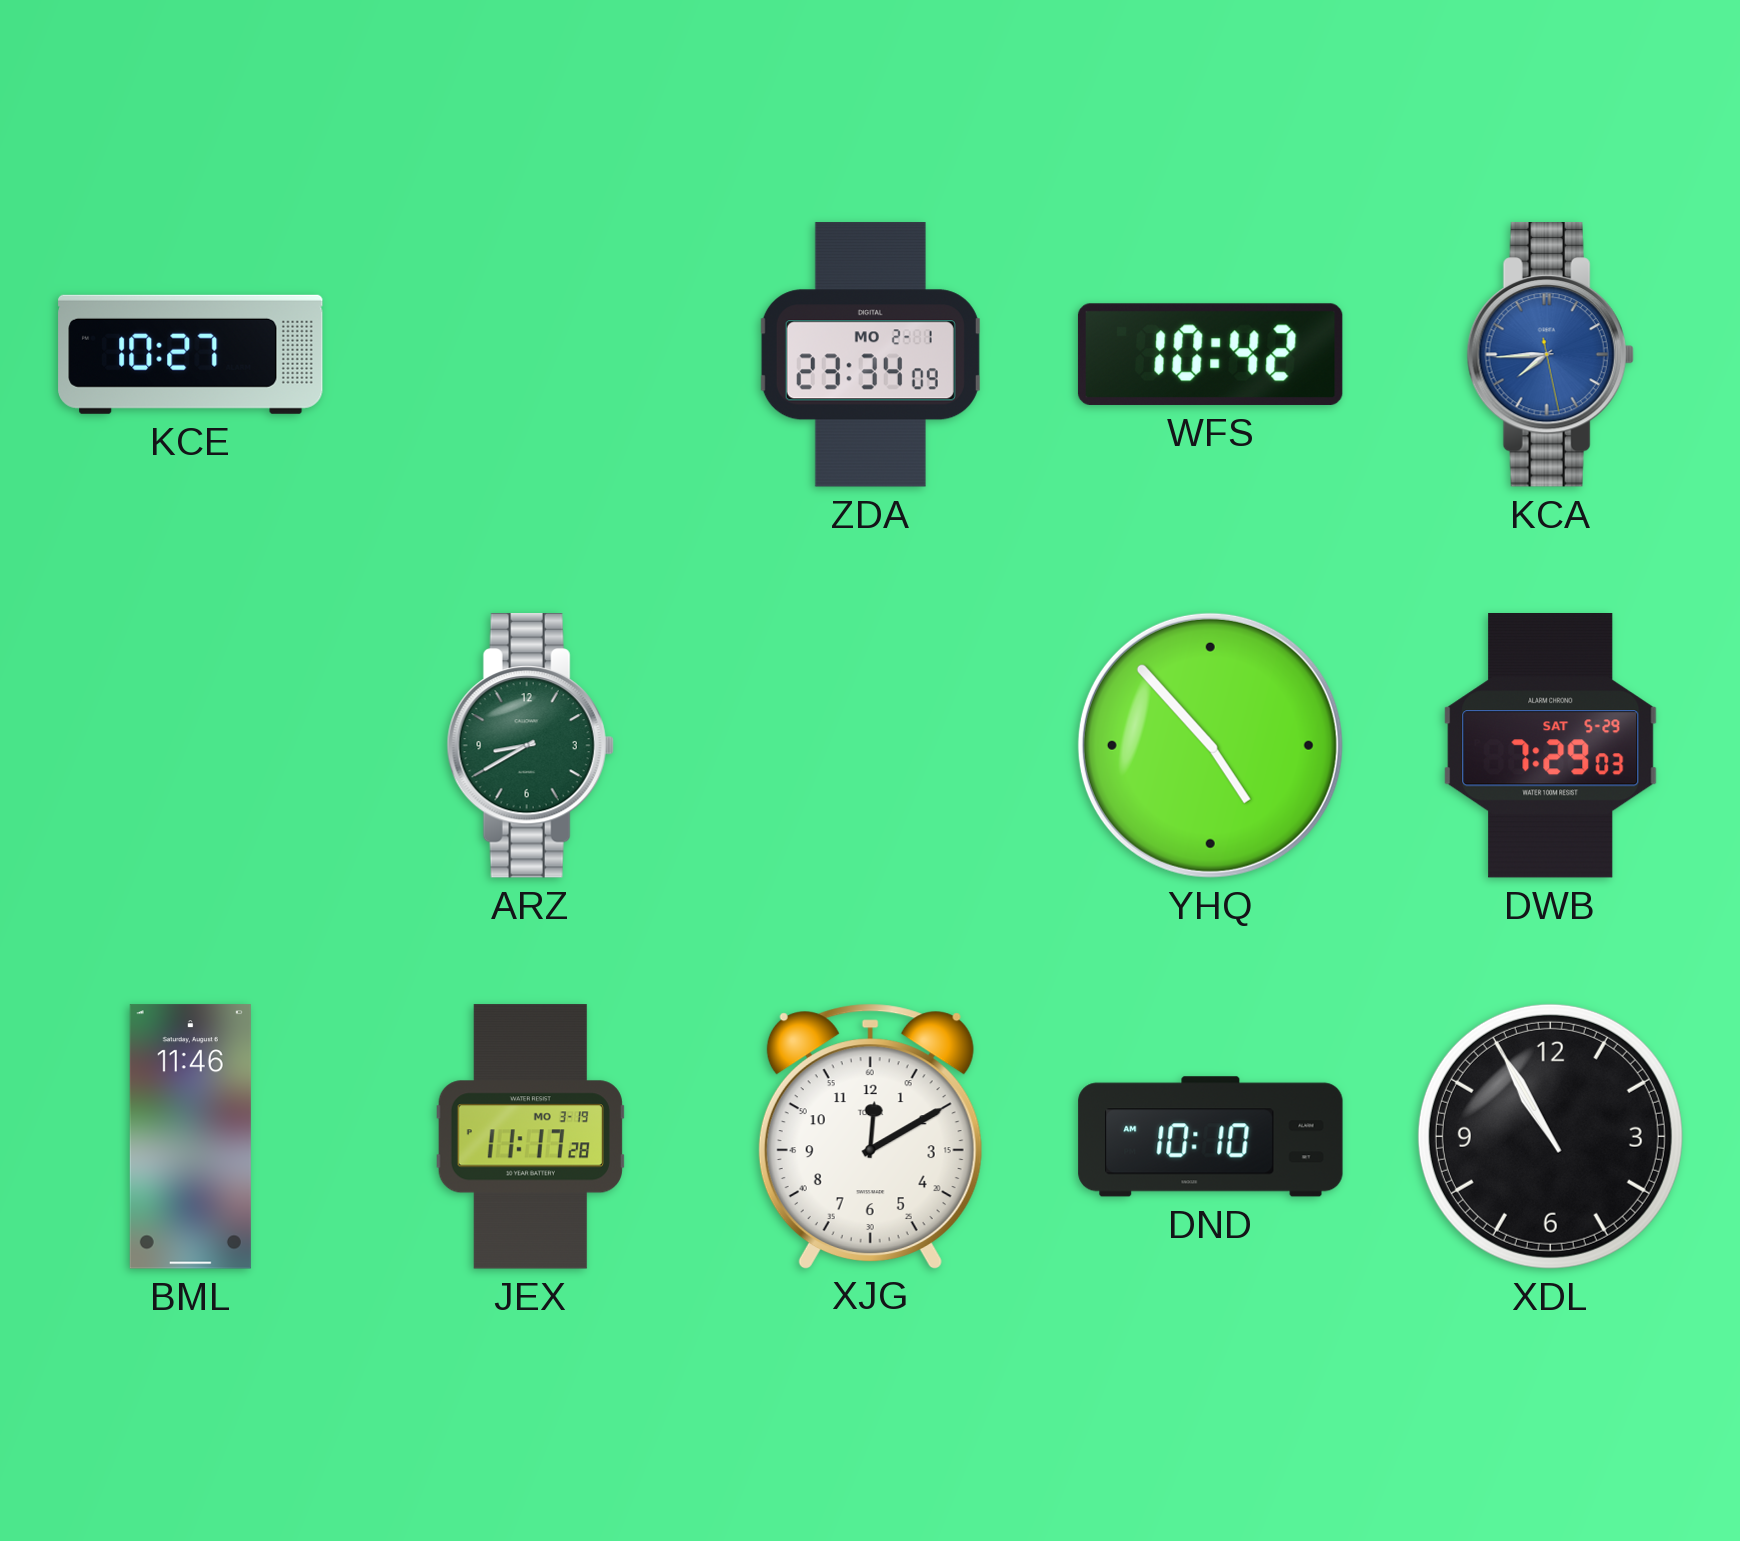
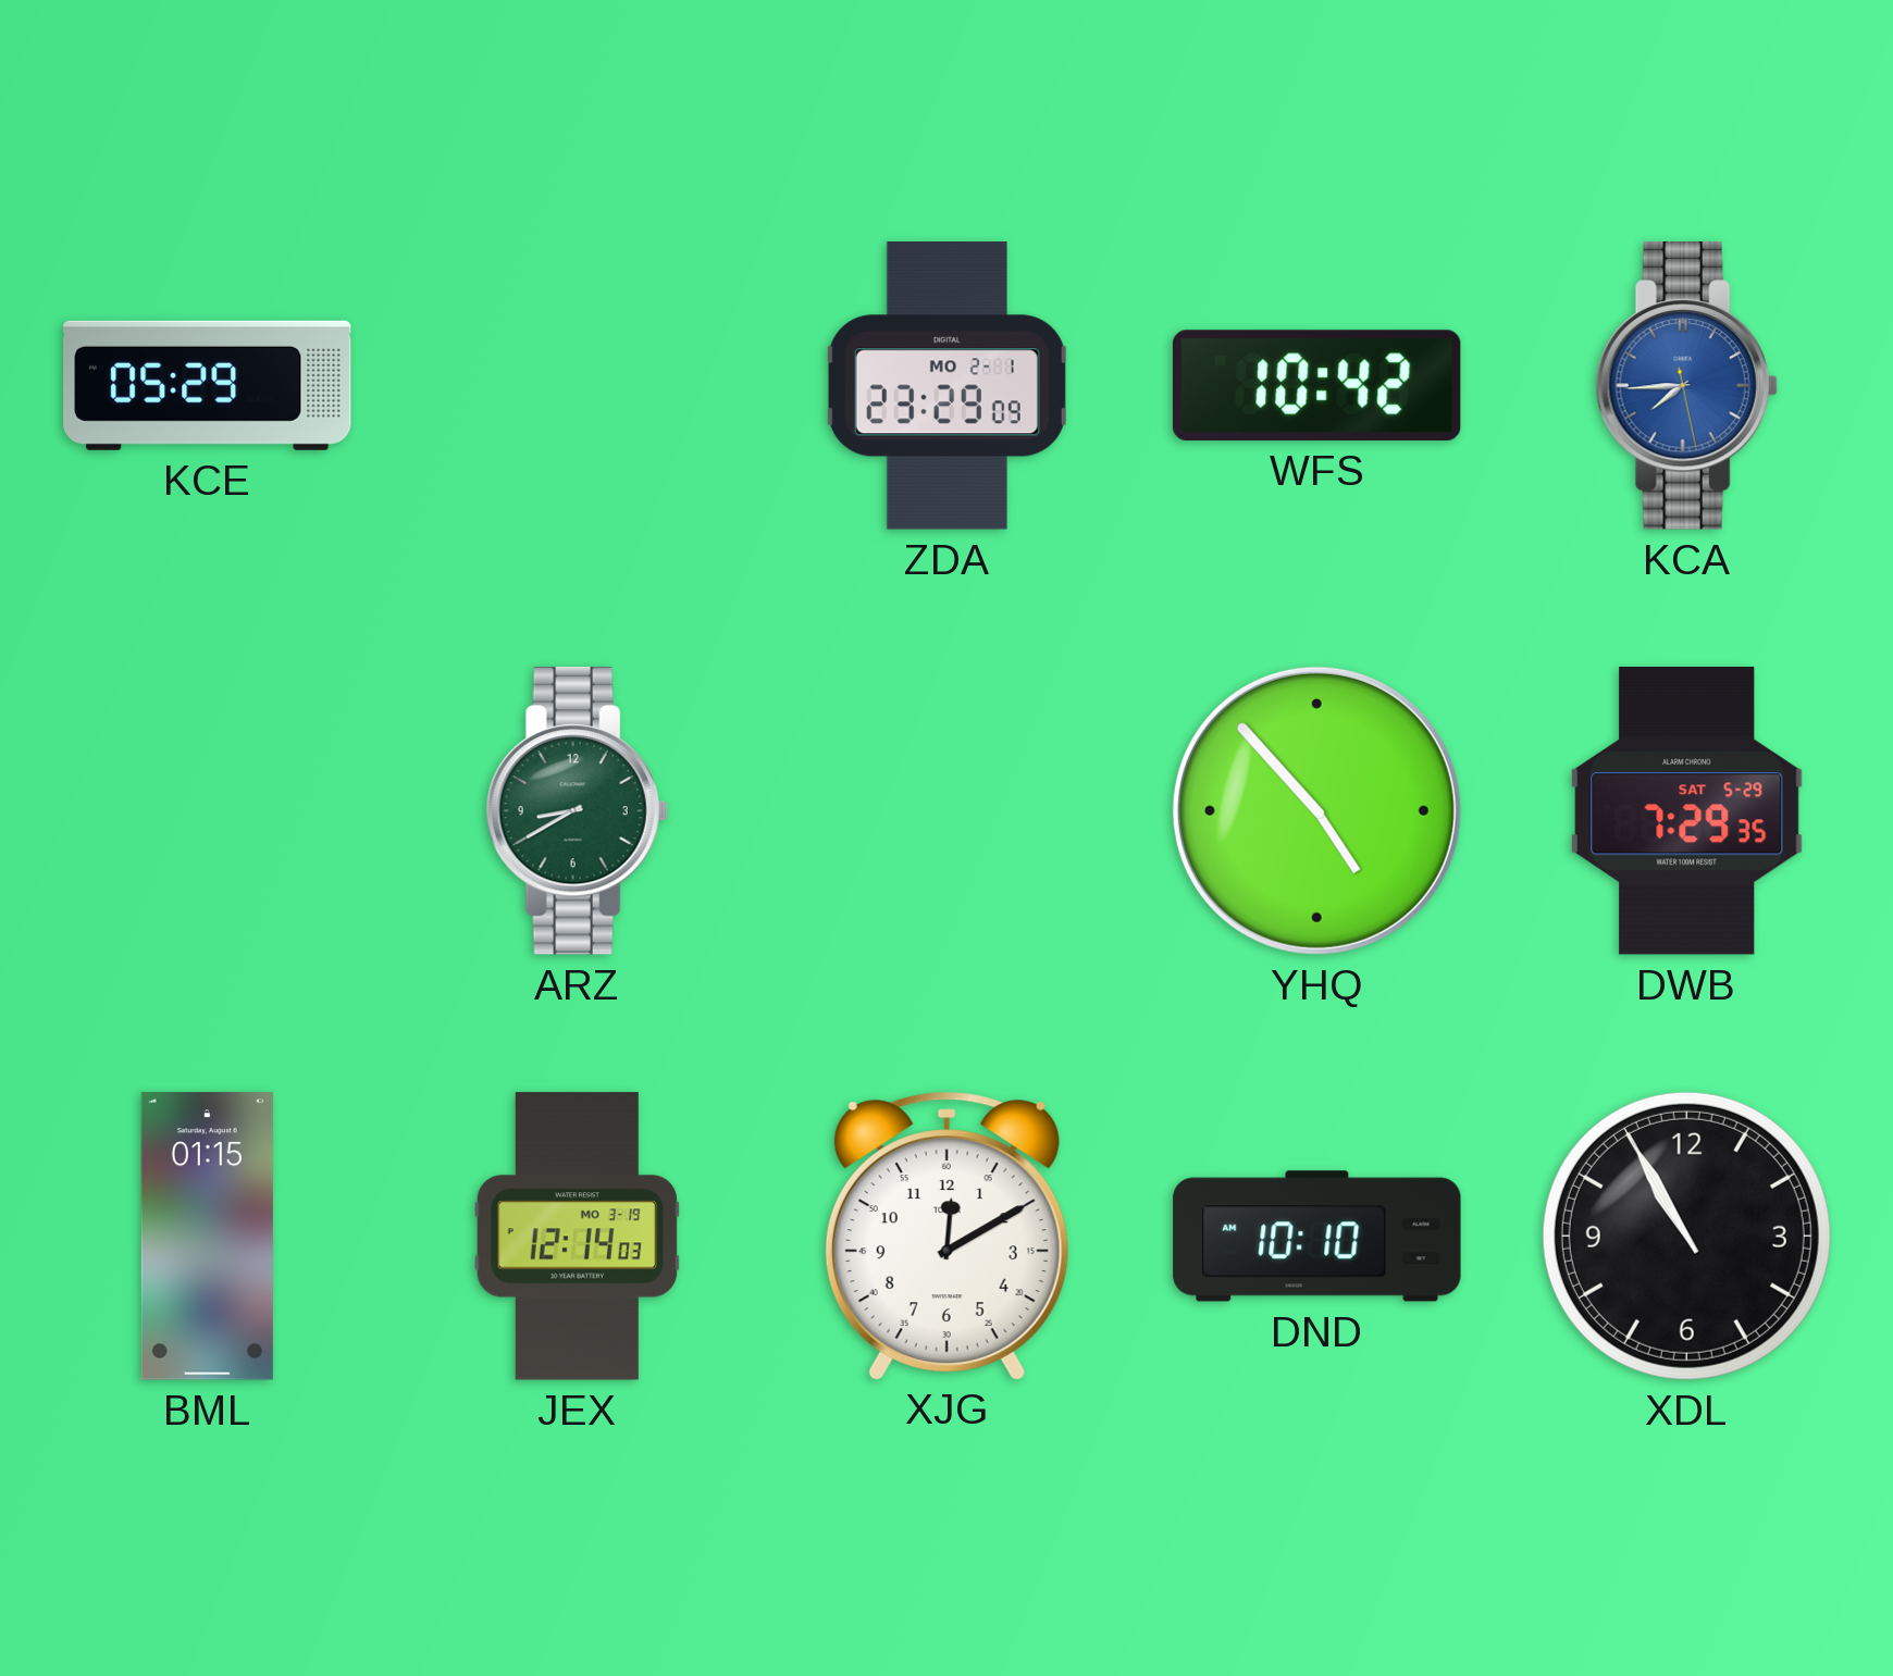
KCE: 10:27 -> 05:29
ZDA: 23:34 -> 23:29
DWB: 7:29:03 -> 7:29:35
BML: 11:46 -> 01:15
JEX: 11:17 -> 12:14
